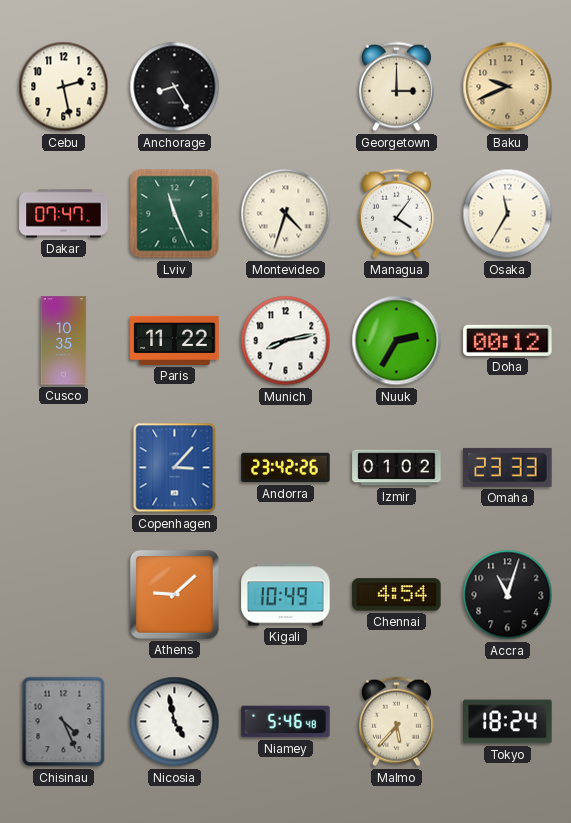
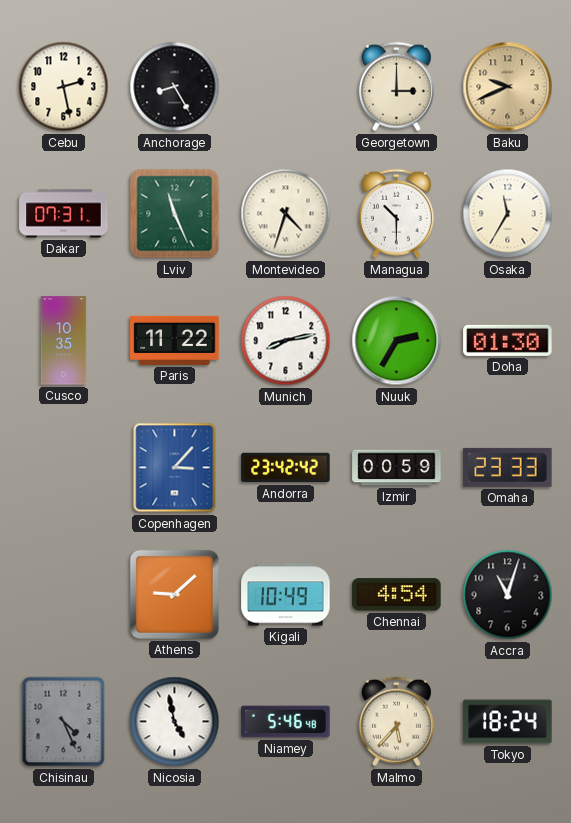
Dakar: 07:47 -> 07:31
Managua: 4:06 -> 10:30
Doha: 00:12 -> 01:30
Andorra: 23:42:26 -> 23:42:42
Izmir: 01:02 -> 00:59
